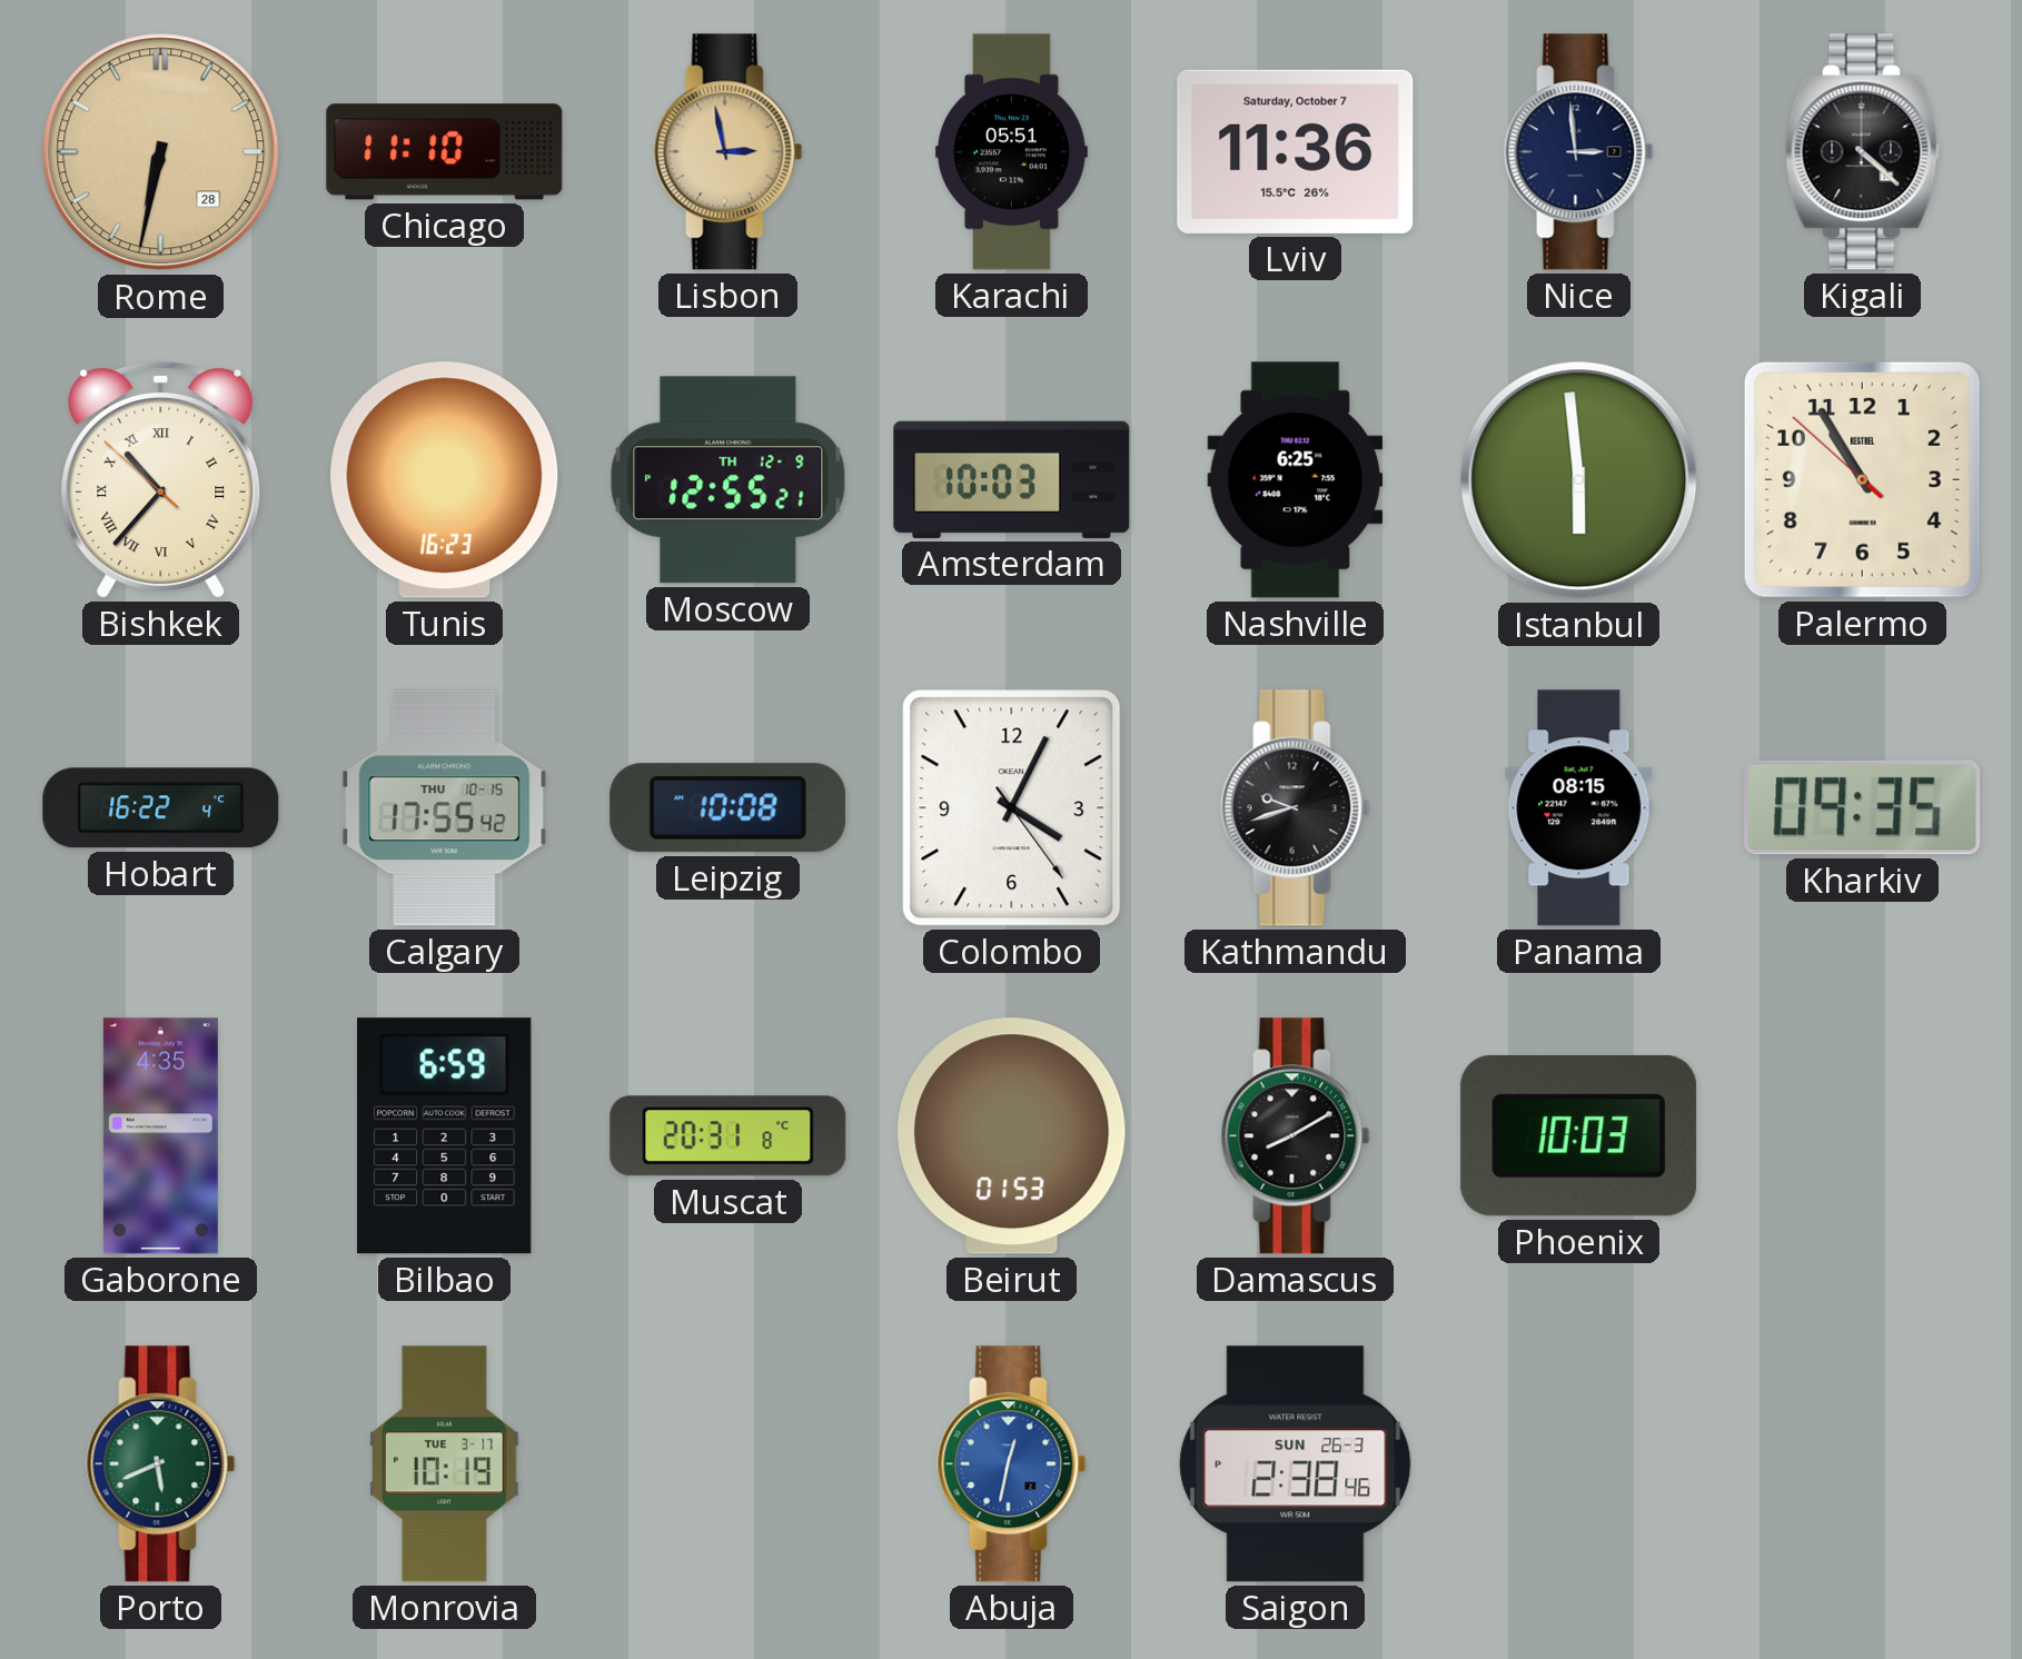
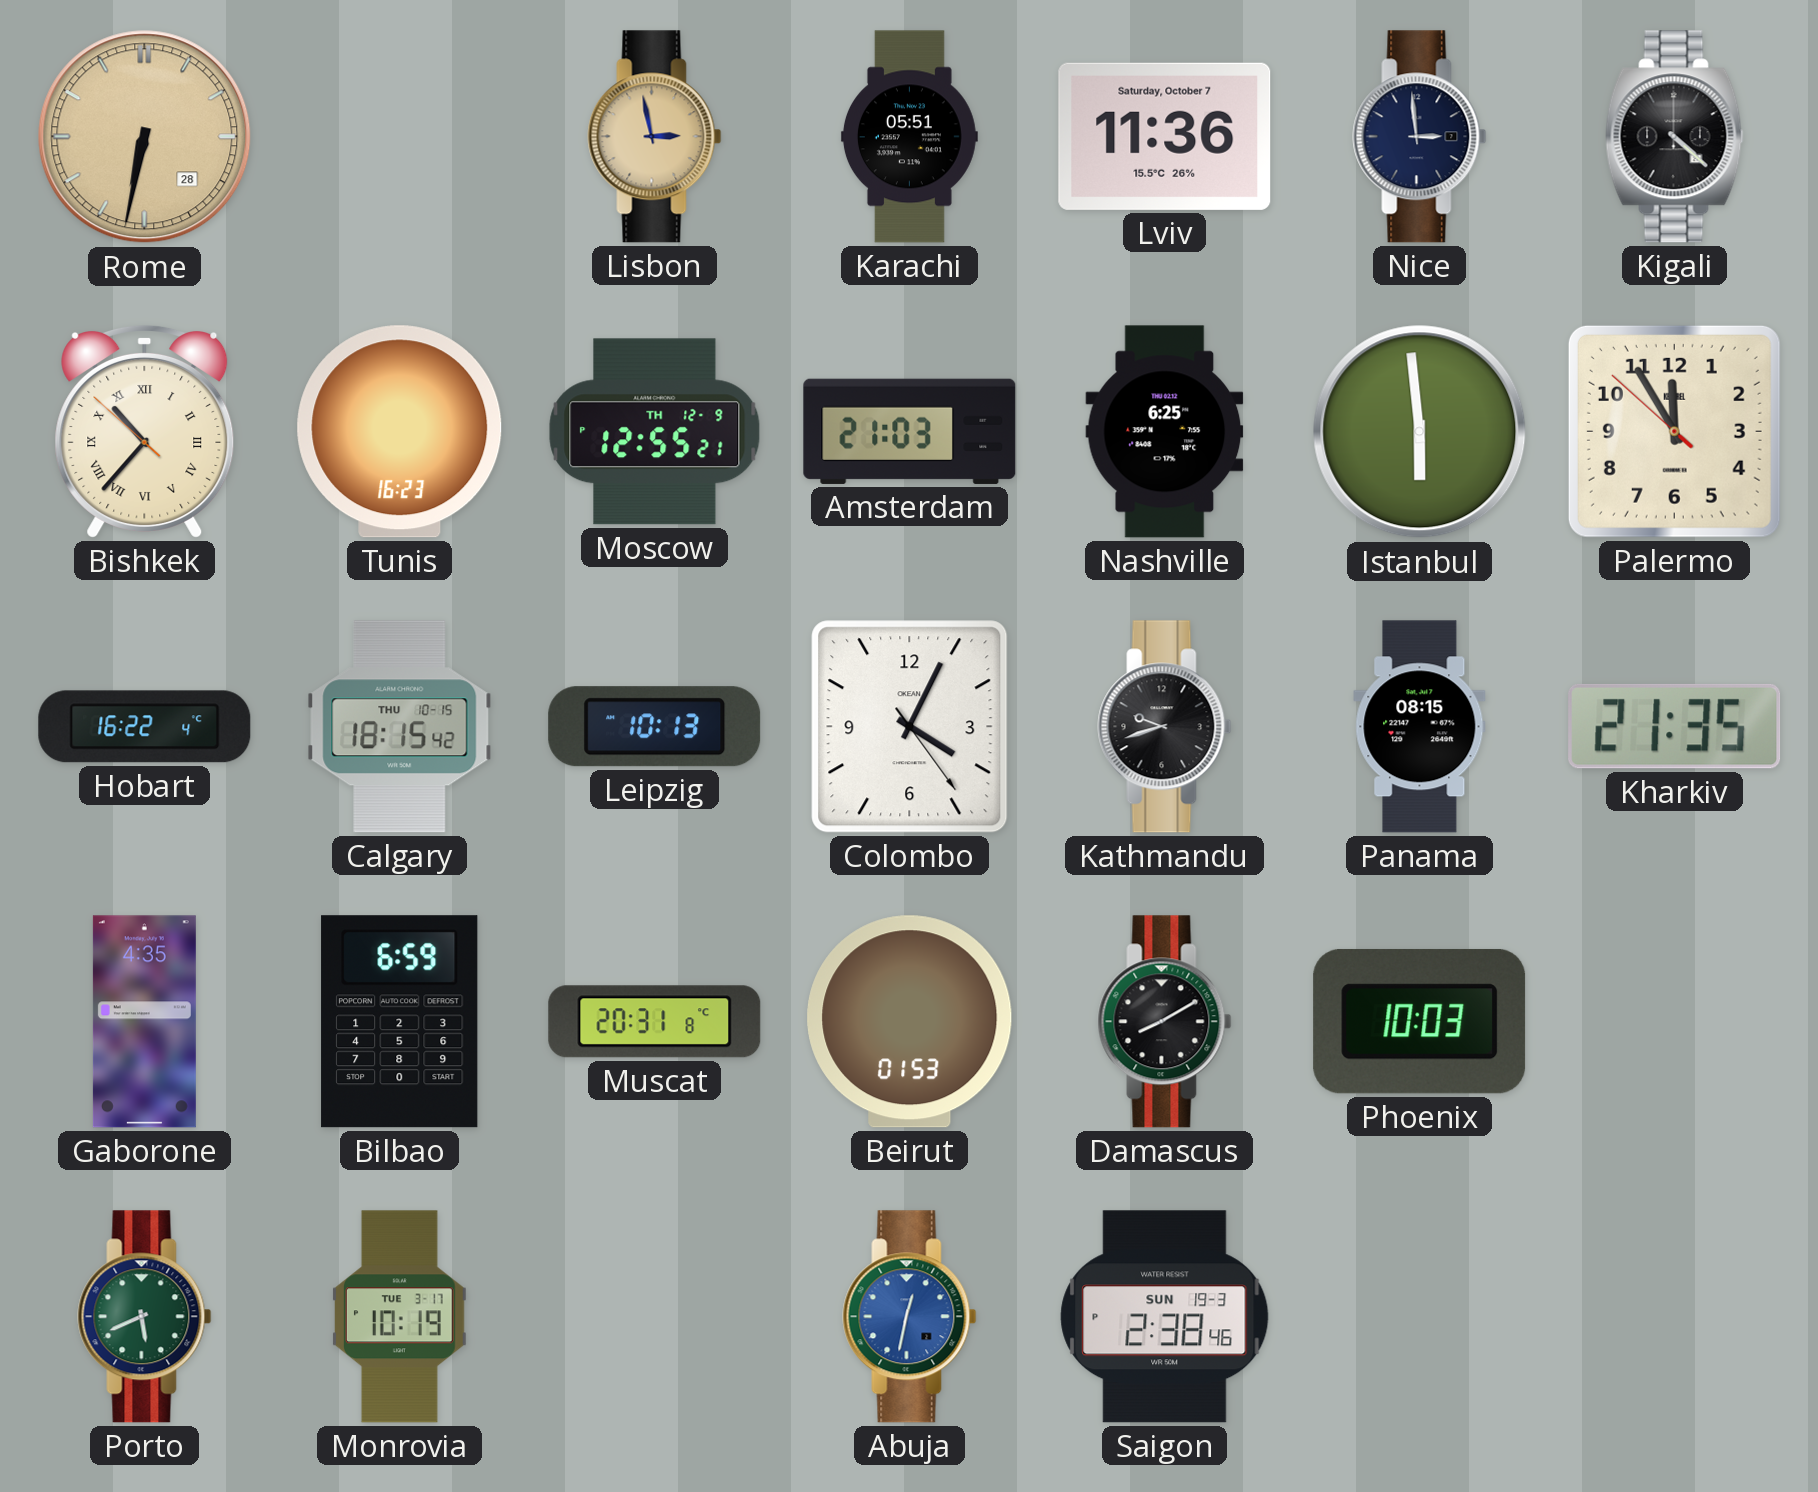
Chicago: 11:10 -> none
Amsterdam: 10:03 -> 21:03
Palermo: 10:54 -> 11:54
Calgary: 17:55 -> 18:15
Leipzig: 10:08 -> 10:13
Kharkiv: 09:35 -> 21:35
Saigon date: SUN 26-3 -> SUN 19-3
